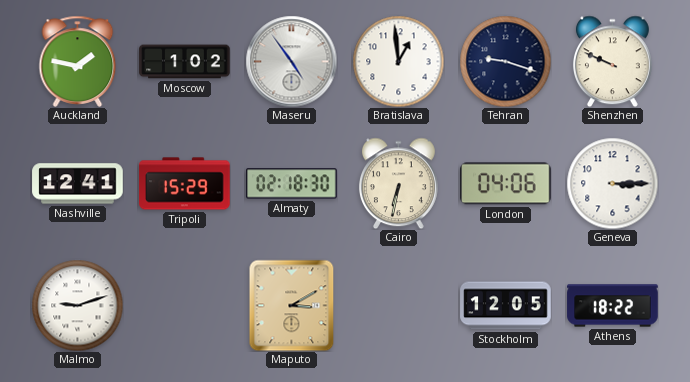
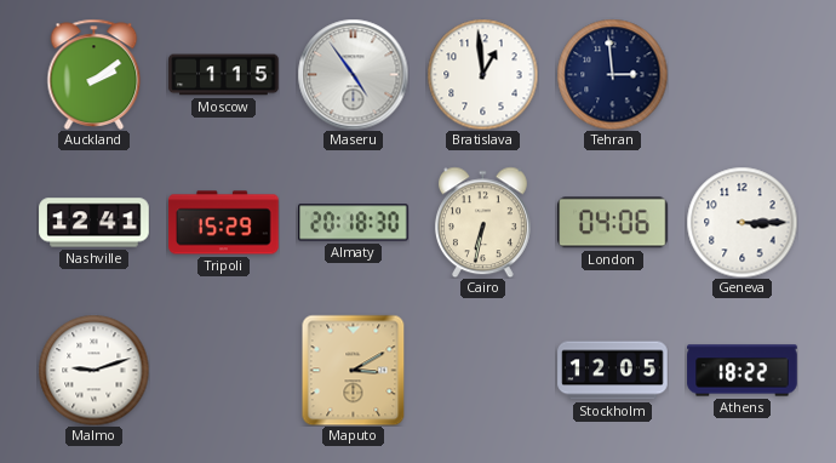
Auckland: 1:47 -> 2:09
Moscow: 1:02 -> 1:15
Tehran: 9:18 -> 2:59
Shenzhen: 9:49 -> none
Almaty: 02:18 -> 20:18
